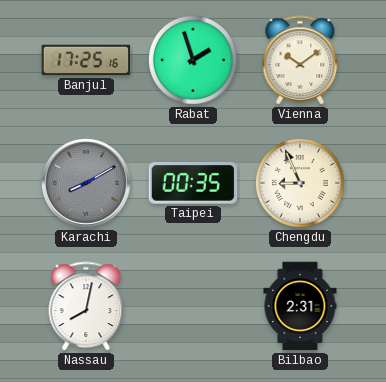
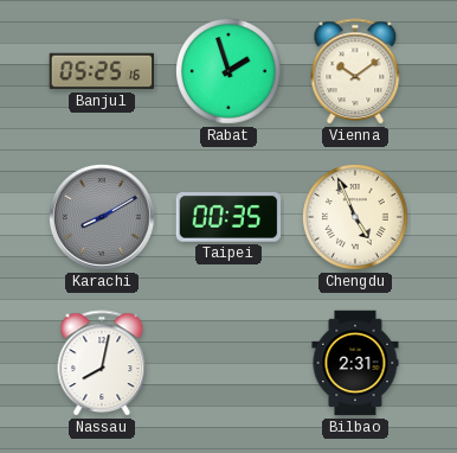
Banjul: 17:25 -> 05:25
Chengdu: 8:56 -> 4:56
